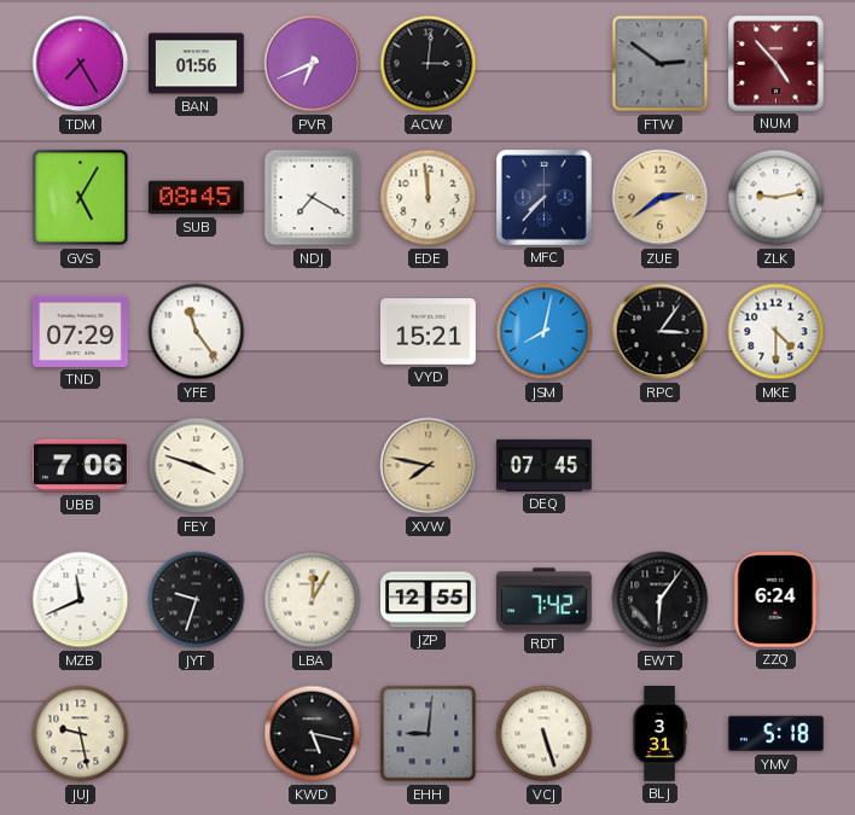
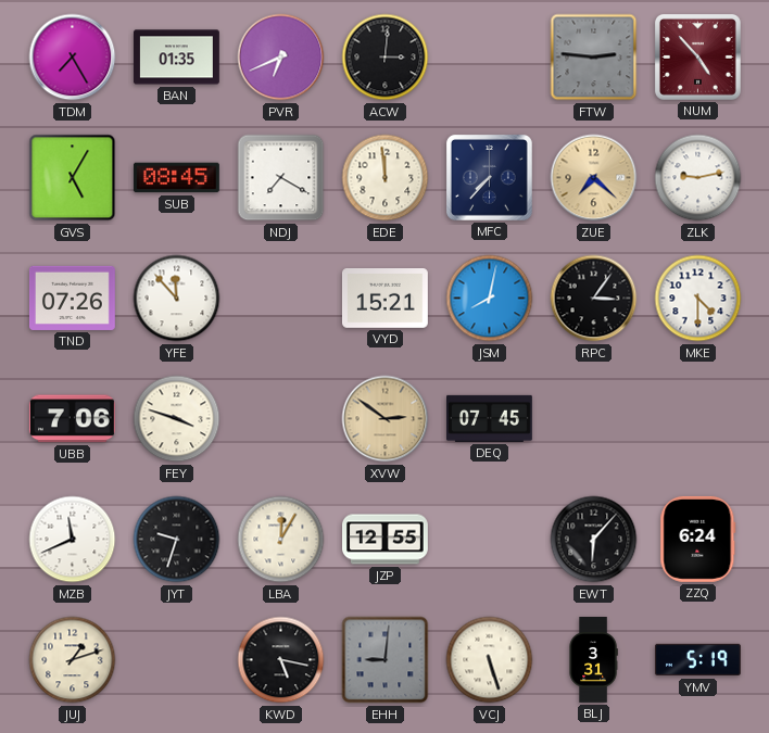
BAN: 01:56 -> 01:35
FTW: 2:51 -> 2:46
ZUE: 2:39 -> 7:22
TND: 07:29 -> 07:26
YFE: 11:24 -> 11:53
XVW: 7:47 -> 2:51
RDT: 7:42 -> none
EWT: 6:06 -> 6:07
JUJ: 9:28 -> 1:12
YMV: 5:18 -> 5:19
